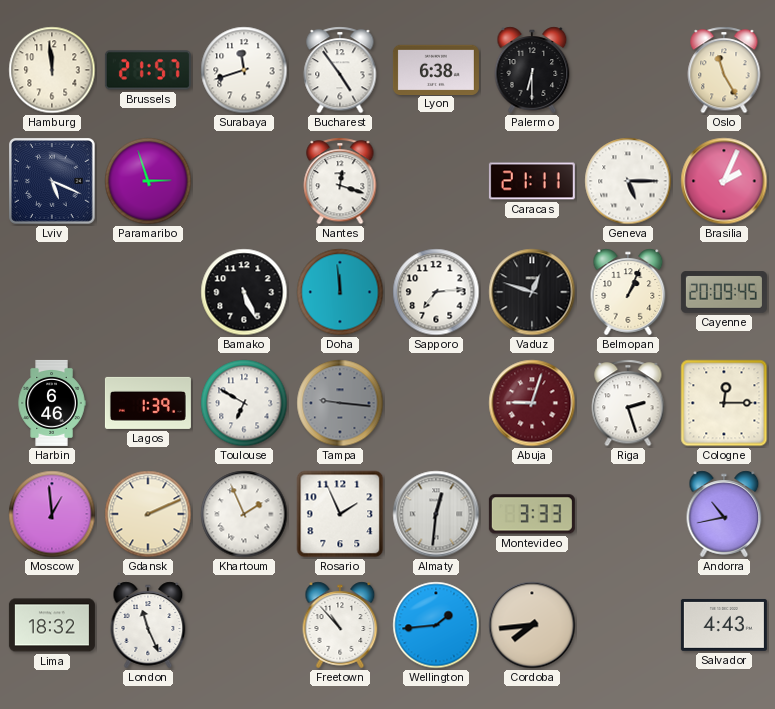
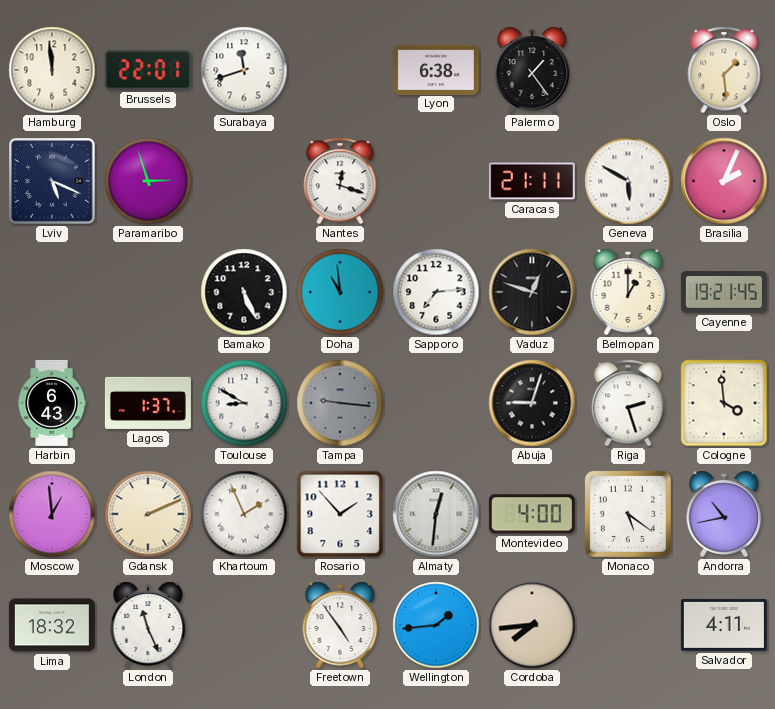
Brussels: 21:57 -> 22:01
Bucharest: 4:54 -> none
Palermo: 6:30 -> 1:24
Oslo: 11:25 -> 1:29
Geneva: 5:15 -> 5:50
Doha: 11:59 -> 10:59
Belmopan: 1:04 -> 1:00
Cayenne: 20:09 -> 19:21
Harbin: 6:46 -> 6:43
Lagos: 1:39 -> 1:37
Toulouse: 6:50 -> 8:50
Abuja dial: burgundy -> black
Cologne: 12:15 -> 3:59
Rosario: 1:56 -> 1:53
Montevideo: 3:33 -> 4:00
Monaco: none -> 5:21
Freetown: 10:53 -> 4:54
Salvador: 4:43 -> 4:11
